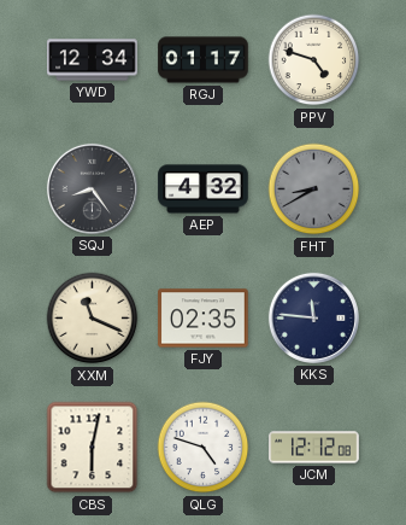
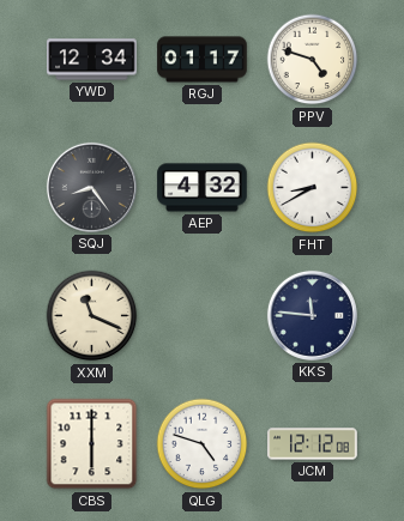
FHT dial: grey -> white
FJY: 02:35 -> none
CBS: 6:02 -> 6:00
